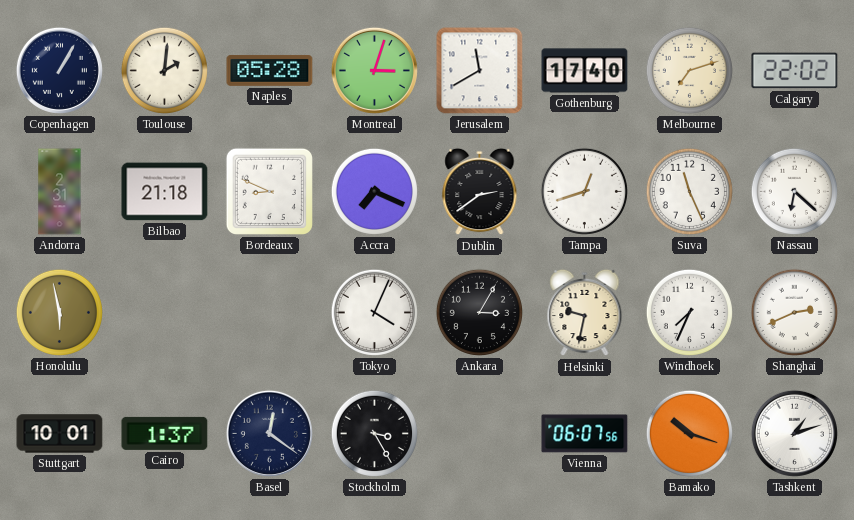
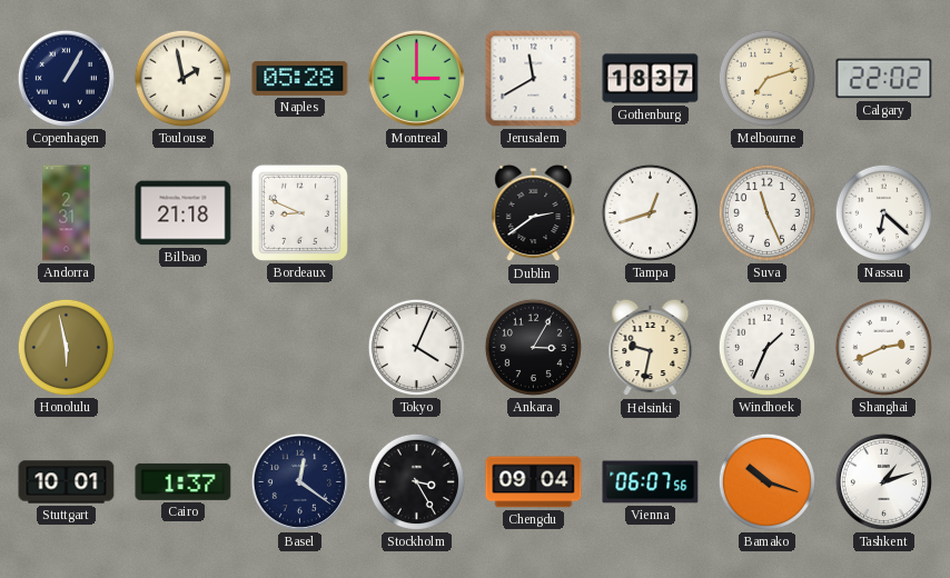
Toulouse: 2:01 -> 1:58
Montreal: 3:03 -> 3:00
Gothenburg: 17:40 -> 18:37
Accra: 7:19 -> none
Windhoek: 7:34 -> 1:34
Chengdu: none -> 09:04
